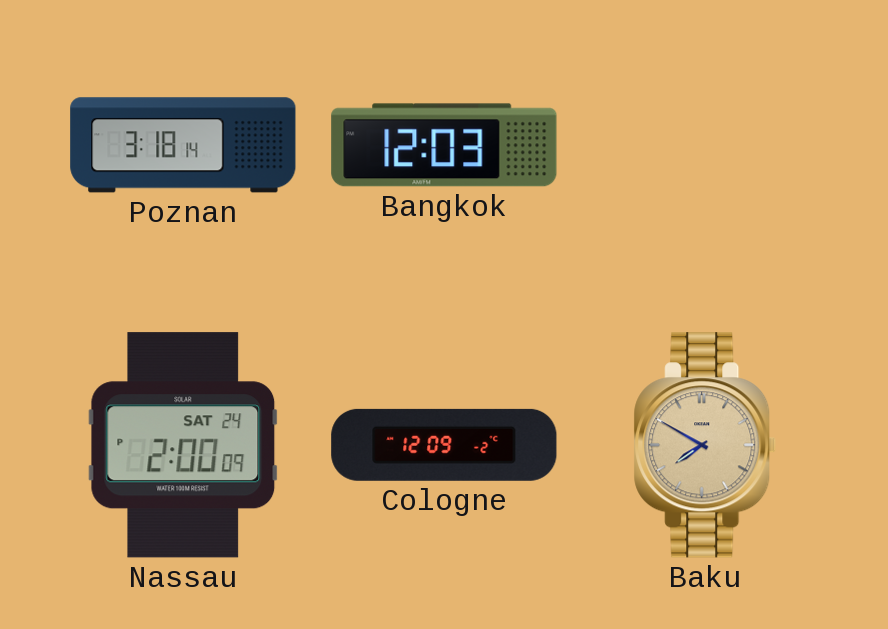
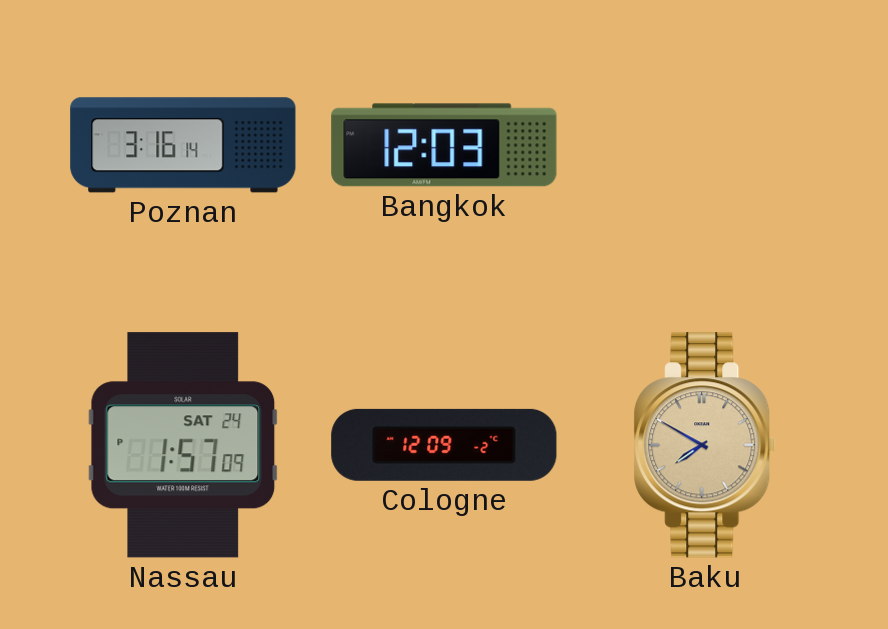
Poznan: 3:18 -> 3:16
Nassau: 2:00 -> 1:57
